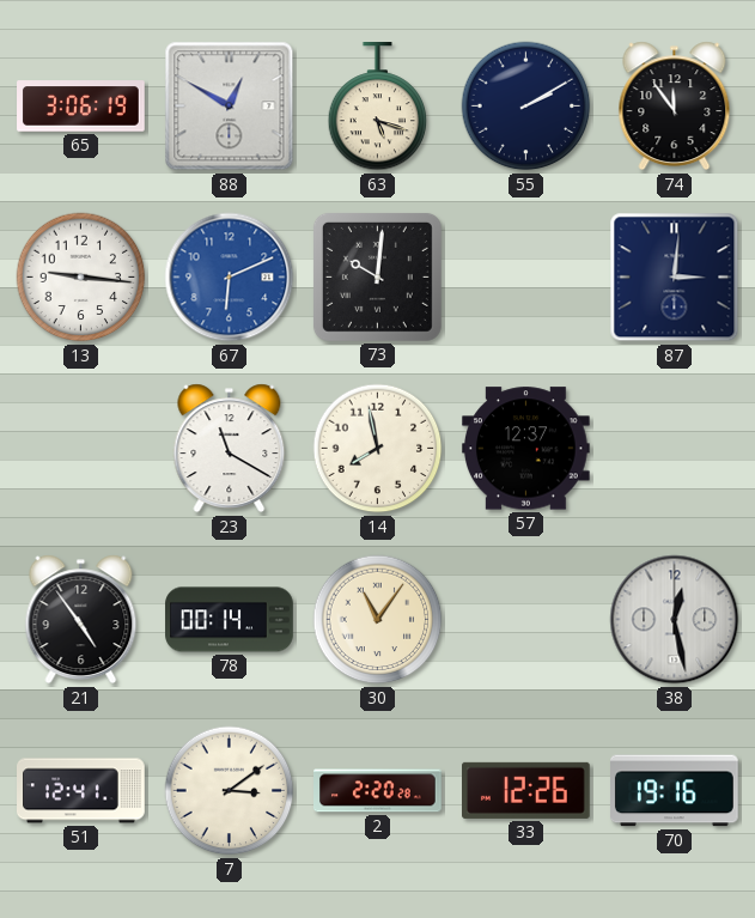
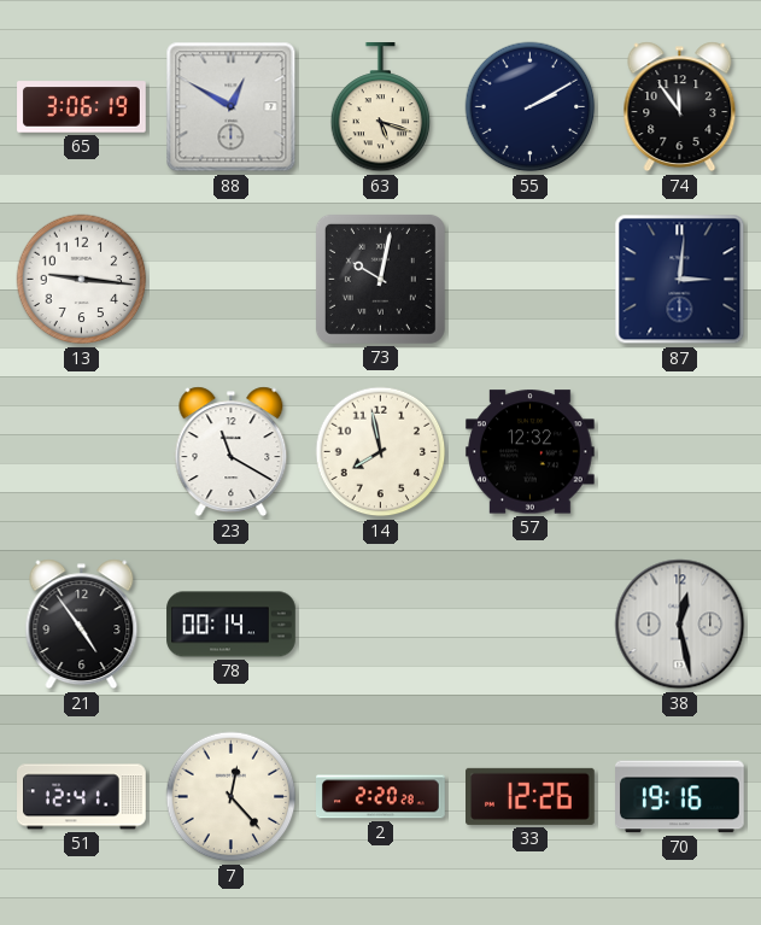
67: 6:11 -> none
73: 10:01 -> 10:02
57: 12:37 -> 12:32
30: 11:06 -> none
7: 3:09 -> 12:23
